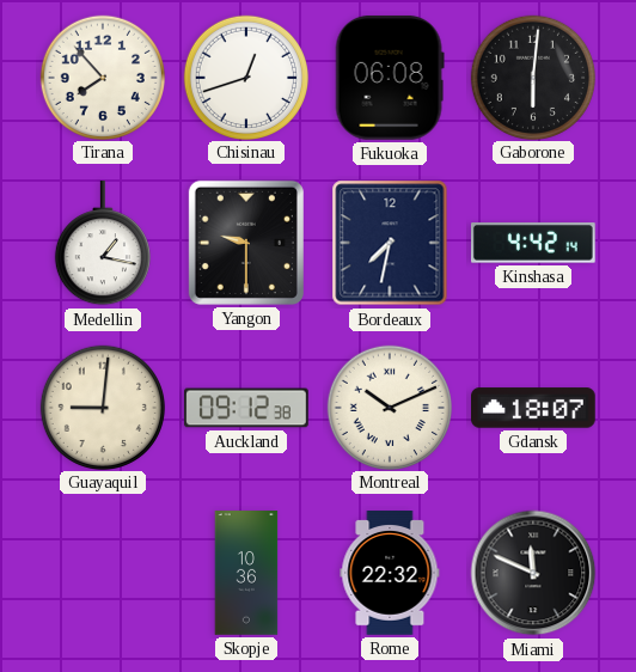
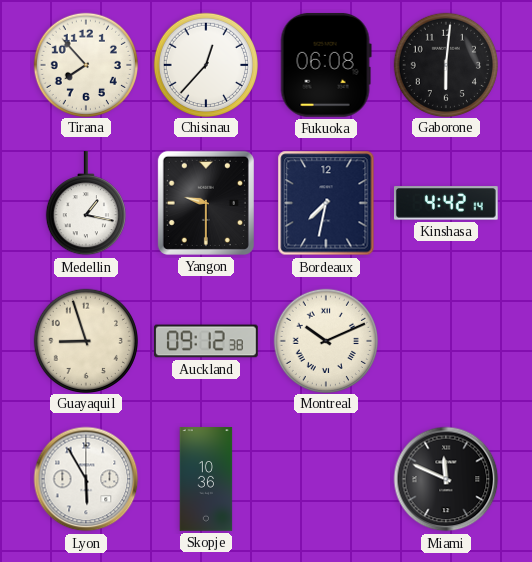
Chisinau: 12:42 -> 12:37
Guayaquil: 9:01 -> 8:57
Gdansk: 18:07 -> none
Lyon: none -> 5:55
Rome: 22:32 -> none
